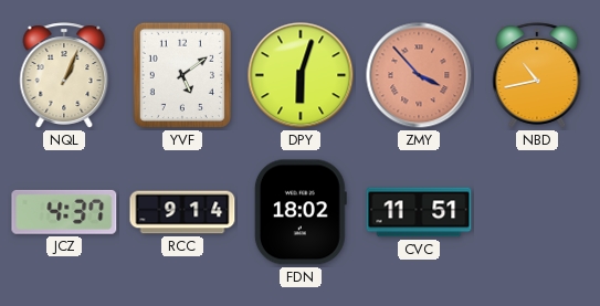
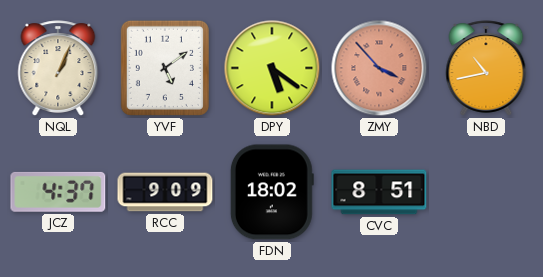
DPY: 6:03 -> 5:21
RCC: 9:14 -> 9:09
CVC: 11:51 -> 8:51
